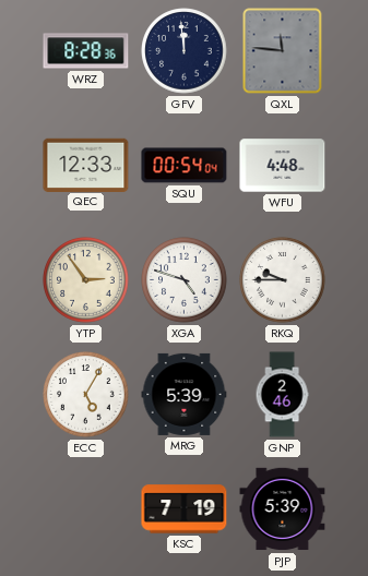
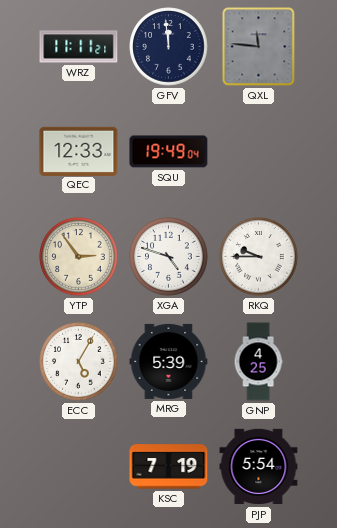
WRZ: 8:28 -> 11:11
SQU: 00:54 -> 19:49
WFU: 4:48 -> none
GNP: 2:46 -> 4:25
PJP: 5:39 -> 5:54
